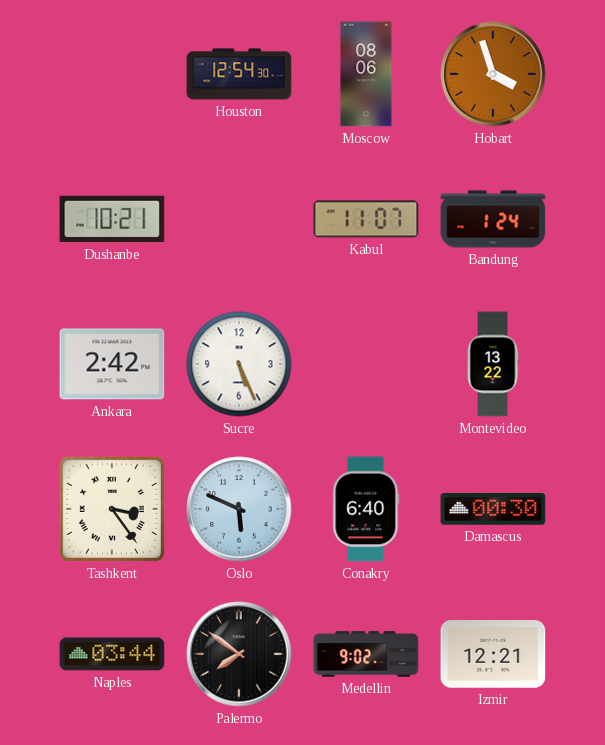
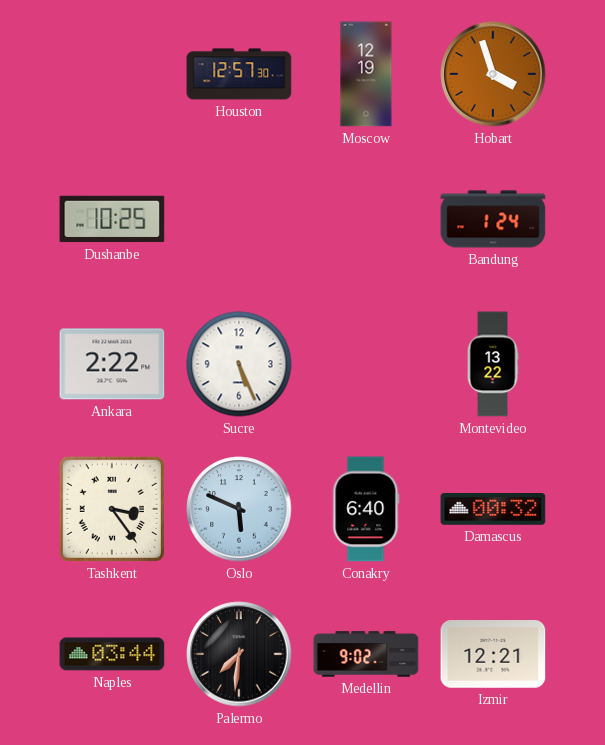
Houston: 12:54 -> 12:57
Moscow: 08:06 -> 12:19
Dushanbe: 10:21 -> 10:25
Kabul: 11:07 -> none
Ankara: 2:42 -> 2:22
Damascus: 00:30 -> 00:32
Palermo: 7:51 -> 7:31
